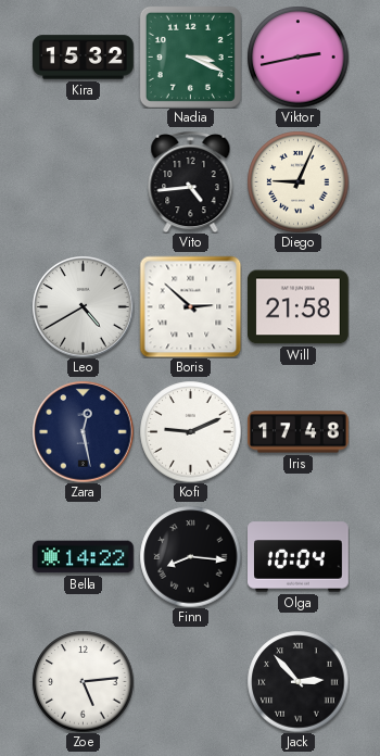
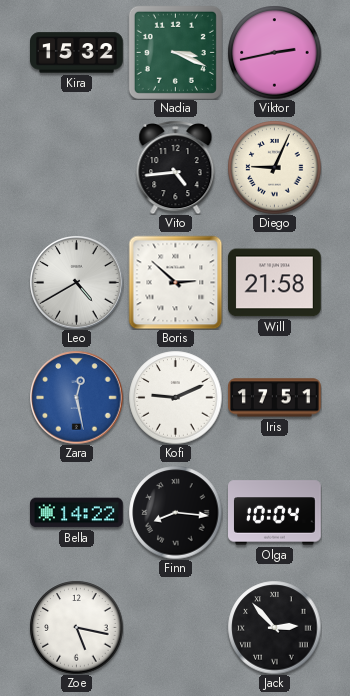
Zara dial: navy -> blue
Iris: 17:48 -> 17:51
Zoe: 5:14 -> 5:17
